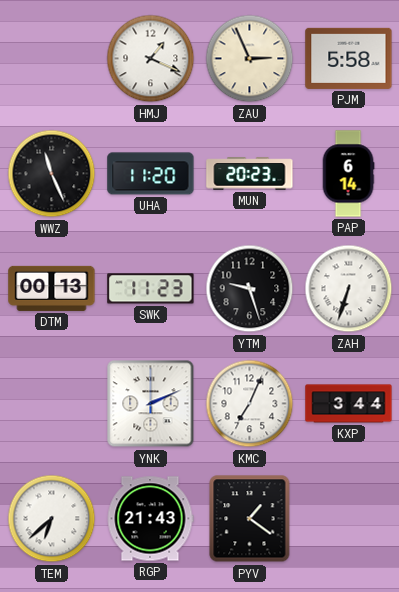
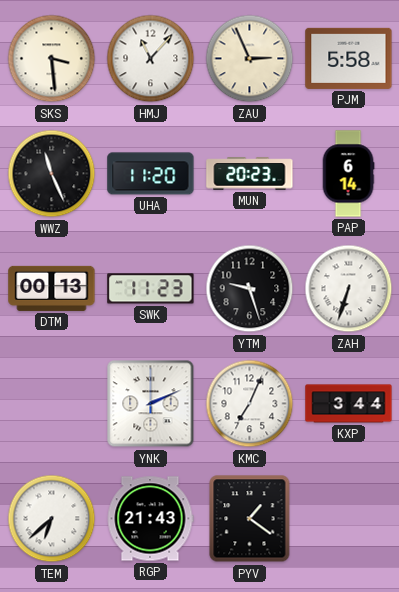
SKS: none -> 3:29
HMJ: 1:19 -> 11:07
